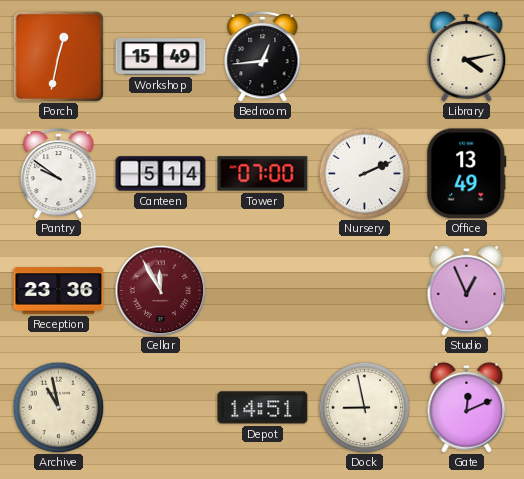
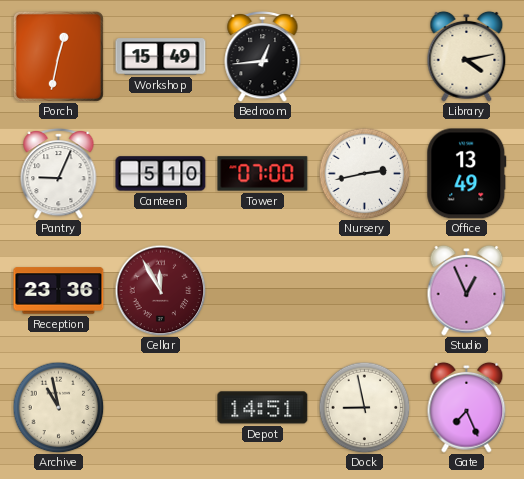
Pantry: 9:51 -> 9:04
Canteen: 5:14 -> 5:10
Nursery: 2:11 -> 2:43
Gate: 12:11 -> 7:26
